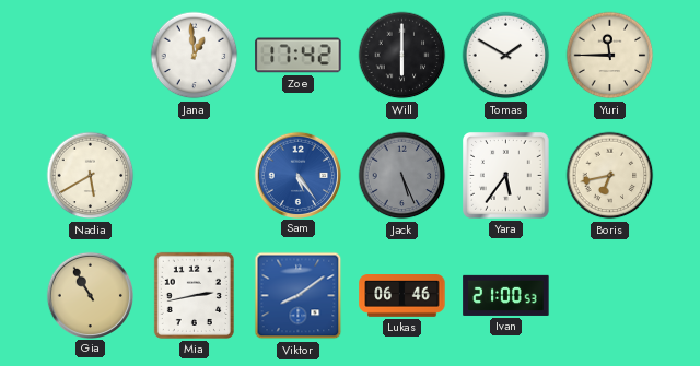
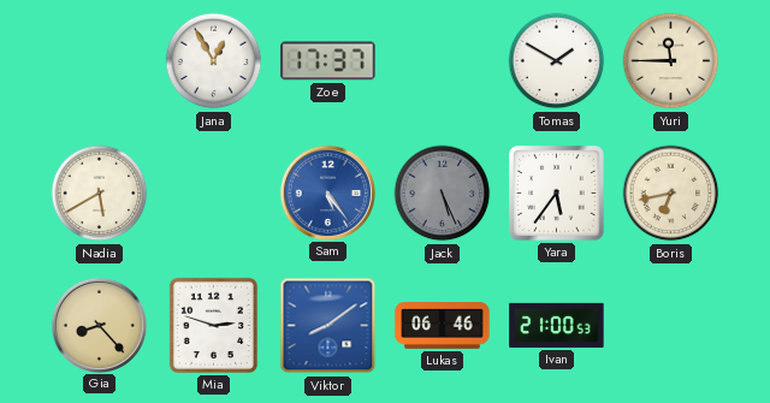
Jana: 12:59 -> 12:55
Zoe: 17:42 -> 17:37
Will: 6:00 -> none
Gia: 10:55 -> 8:23
Mia: 2:43 -> 2:48
